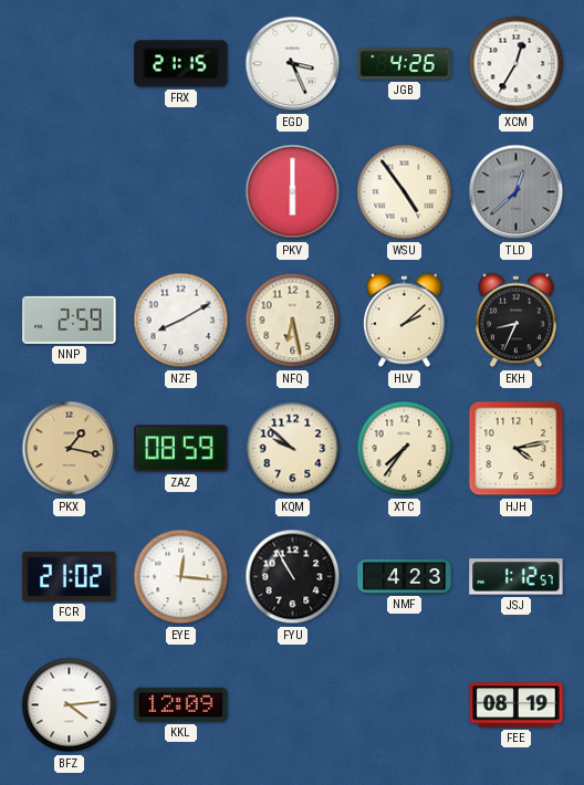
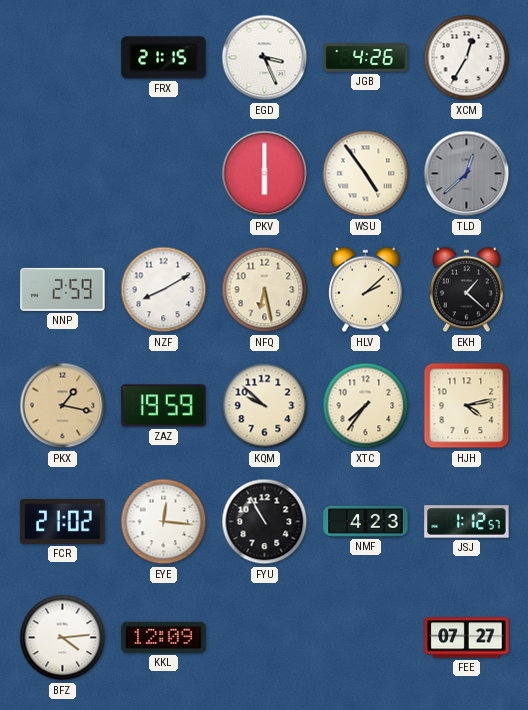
EKH: 8:34 -> 1:22
ZAZ: 08:59 -> 19:59
FEE: 08:19 -> 07:27
